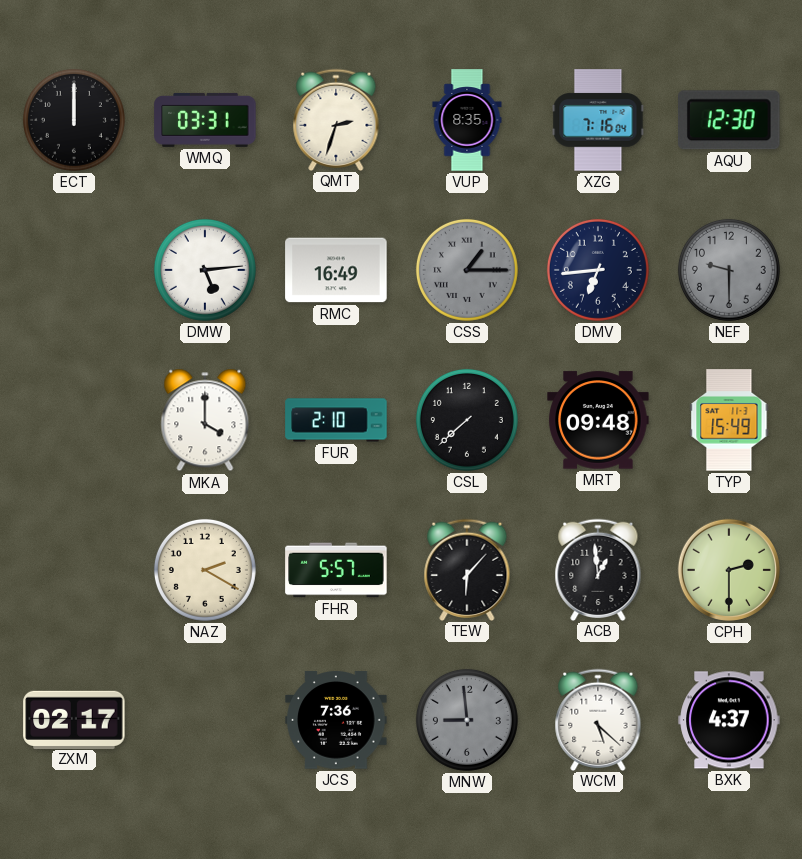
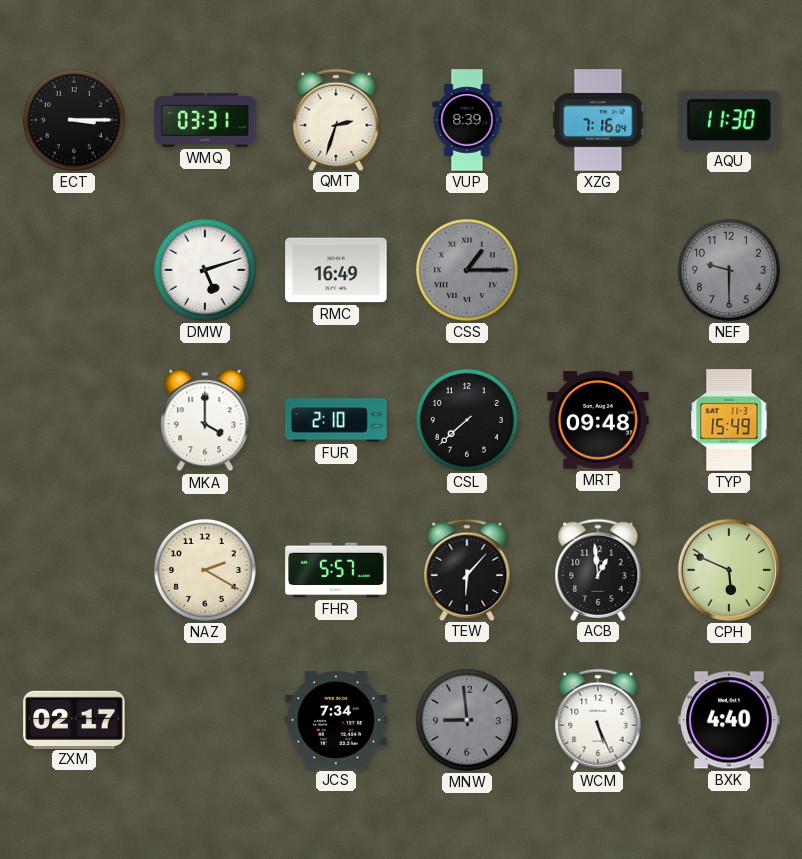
ECT: 12:00 -> 3:15
VUP: 8:35 -> 8:39
AQU: 12:30 -> 11:30
DMW: 5:14 -> 5:12
DMV: 6:44 -> none
CPH: 2:30 -> 5:49
JCS: 7:36 -> 7:34
WCM: 5:22 -> 5:26
BXK: 4:37 -> 4:40
